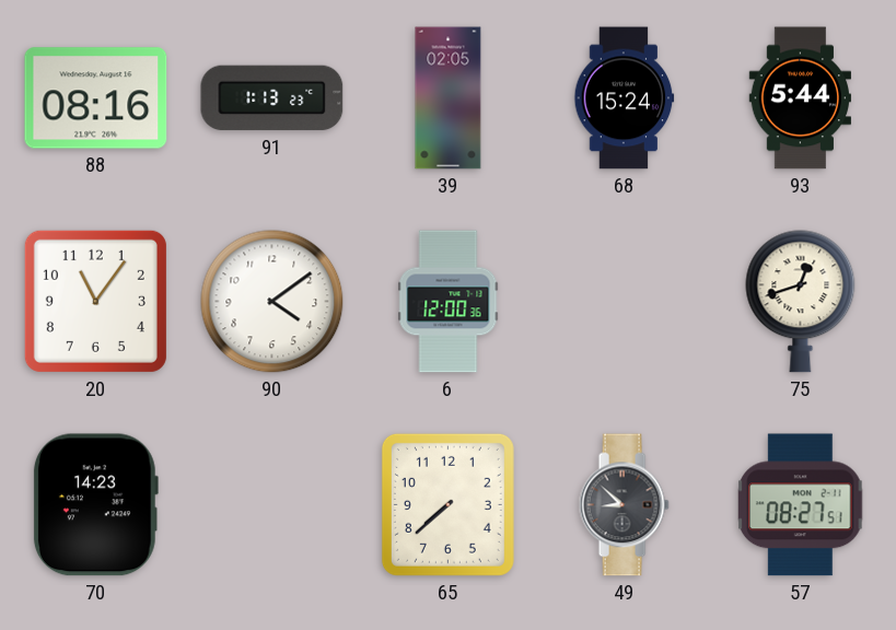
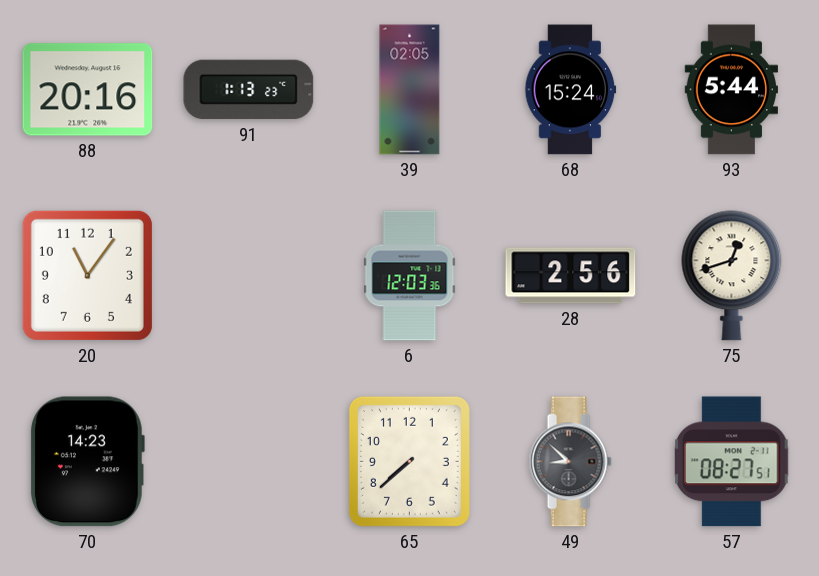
88: 08:16 -> 20:16
90: 4:09 -> none
6: 12:00 -> 12:03
28: none -> 2:56
